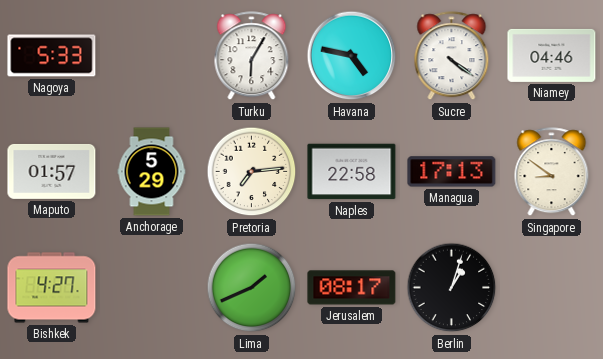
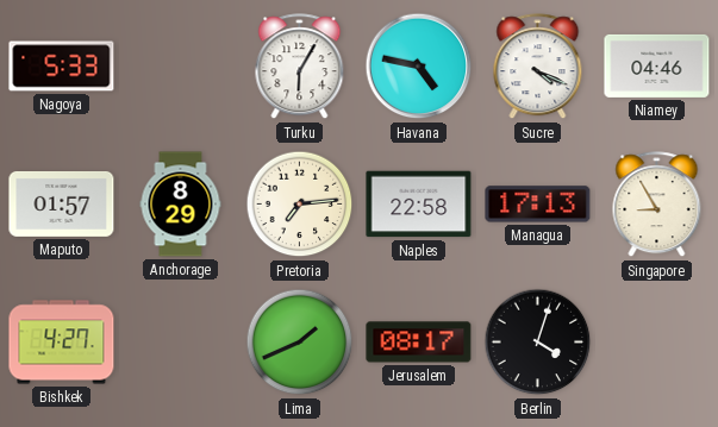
Sucre: 4:21 -> 4:19
Anchorage: 5:29 -> 8:29
Singapore: 8:51 -> 8:55
Berlin: 1:03 -> 4:03
